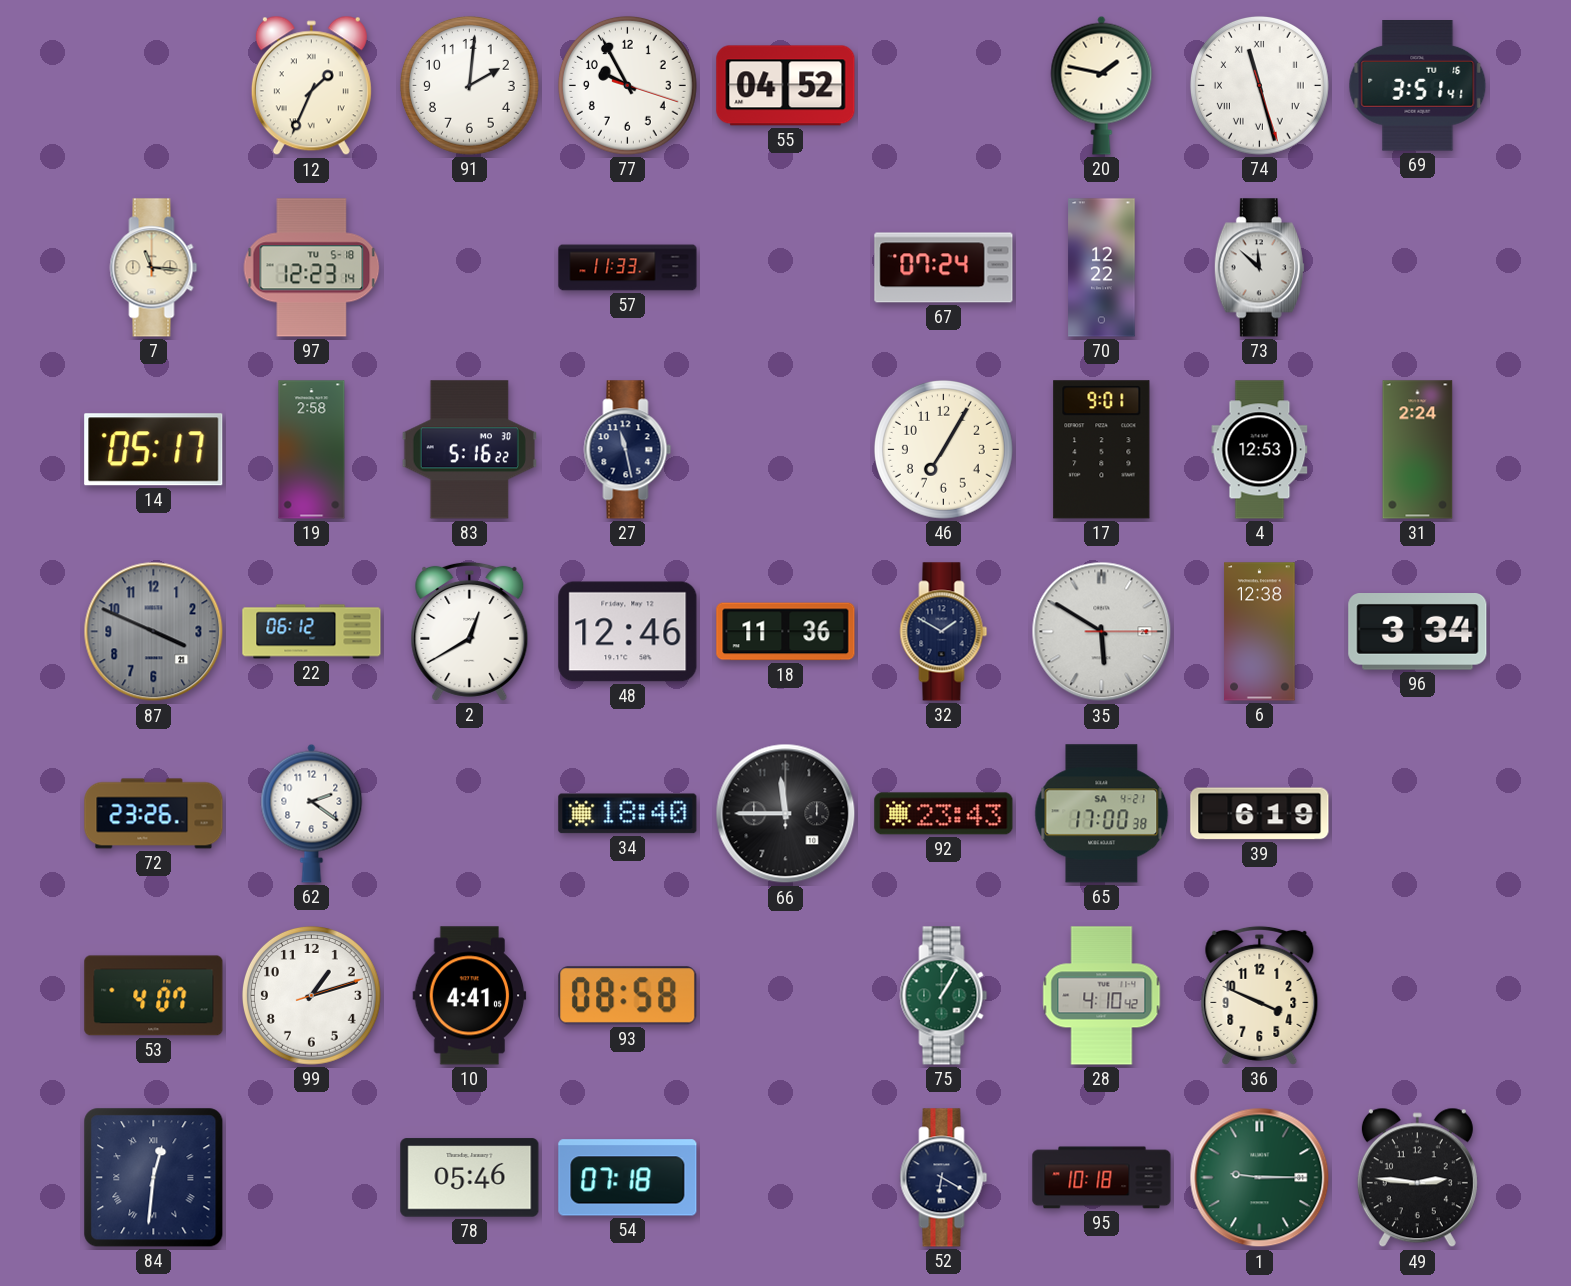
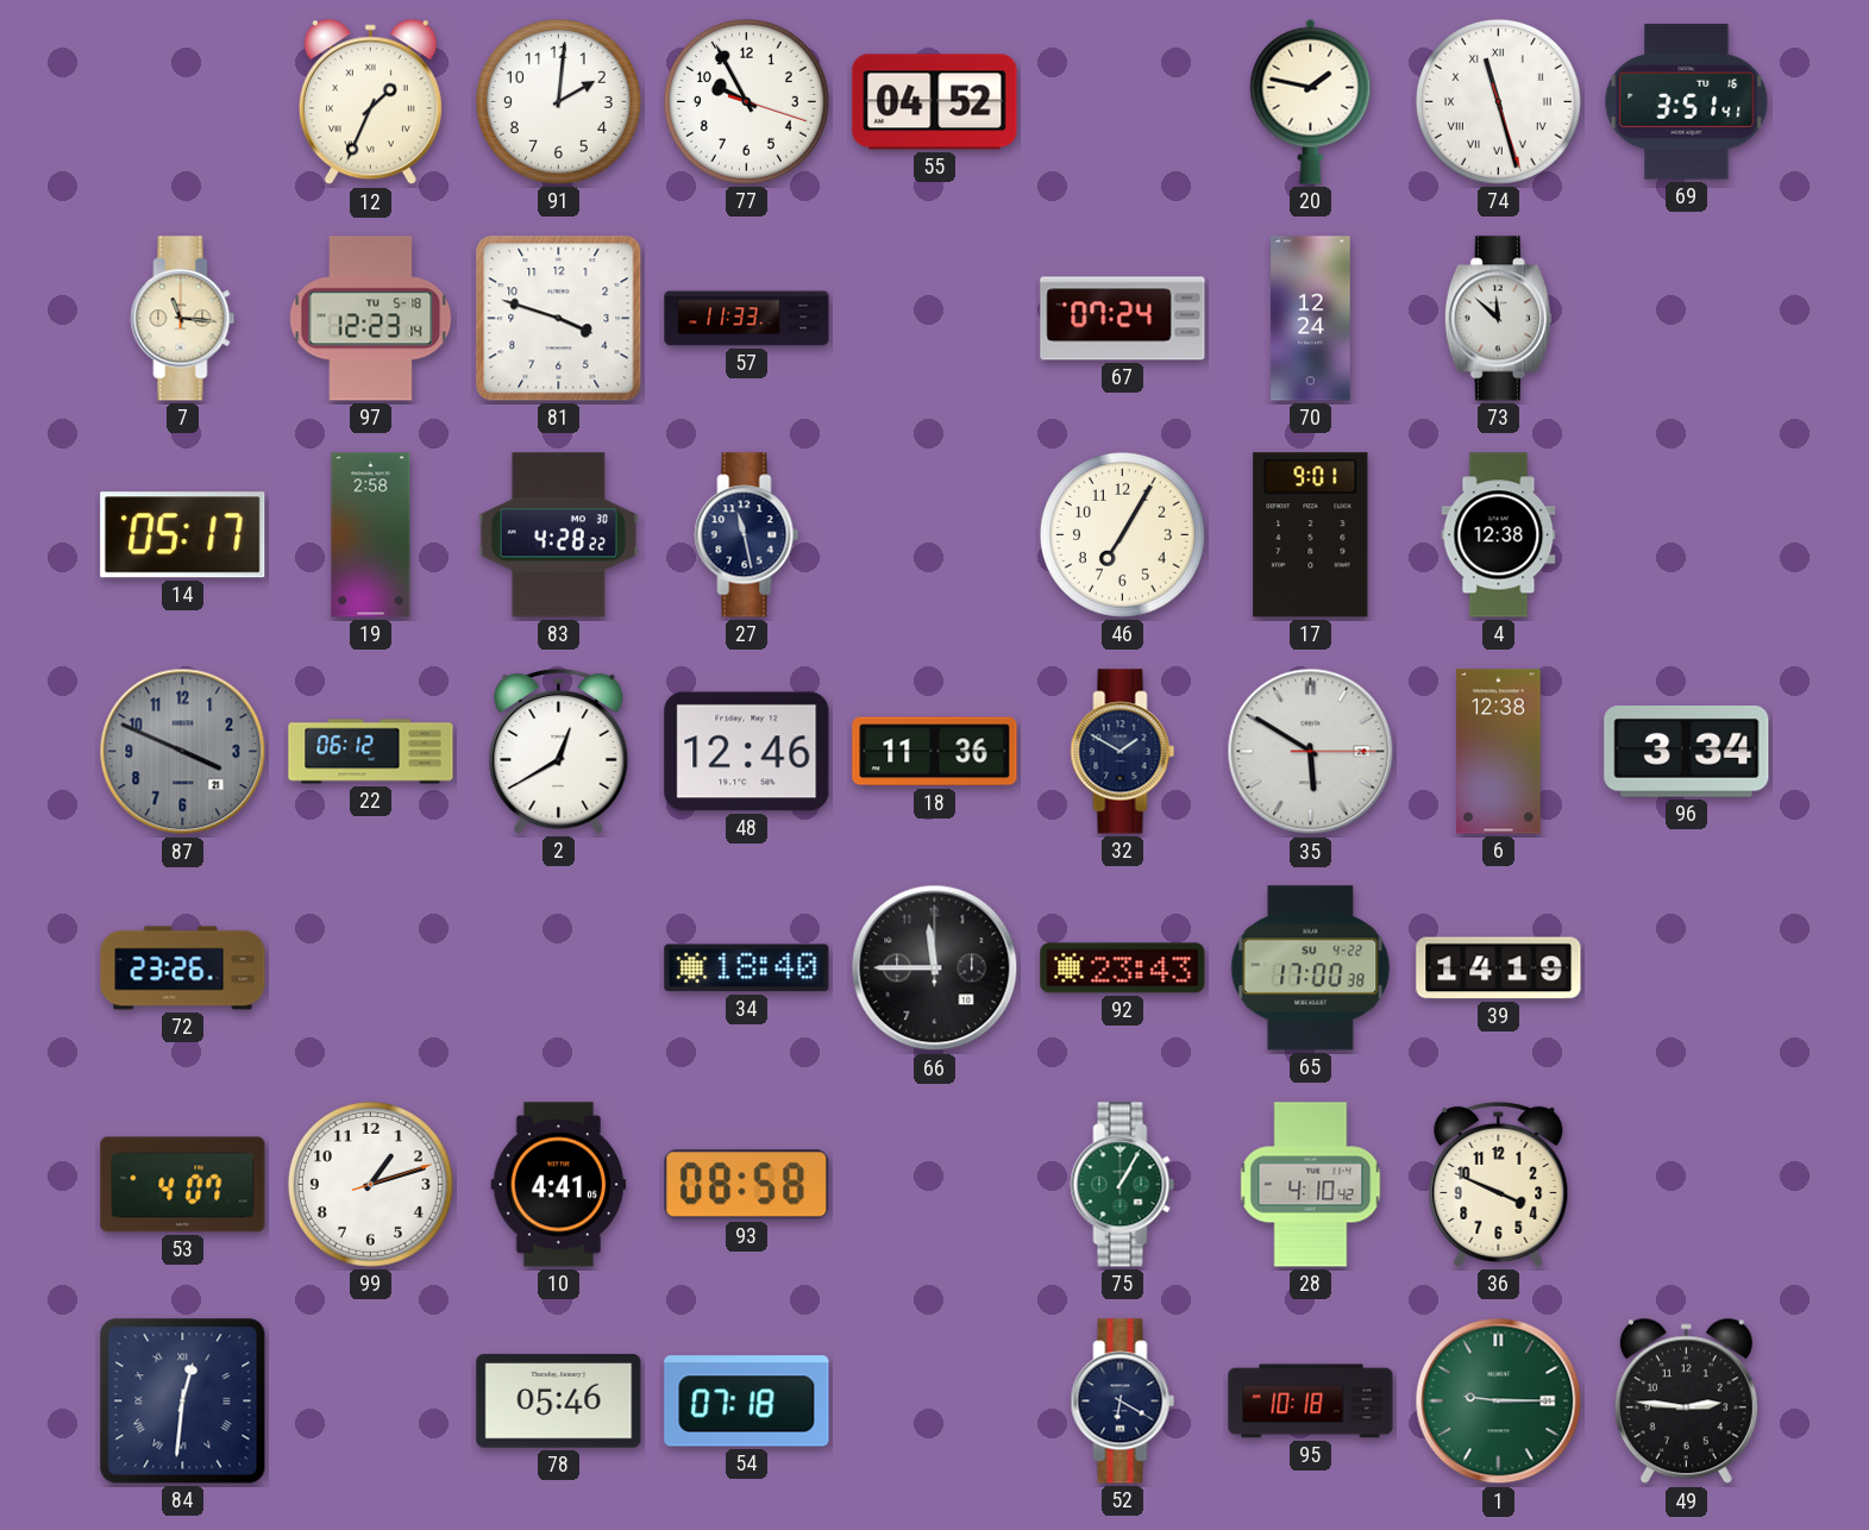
81: none -> 3:48
70: 12:22 -> 12:24
83: 5:16 -> 4:28
4: 12:53 -> 12:38
31: 2:24 -> none
62: 2:21 -> none
65 date: SA 4-21 -> SU 4-22
39: 6:19 -> 14:19
